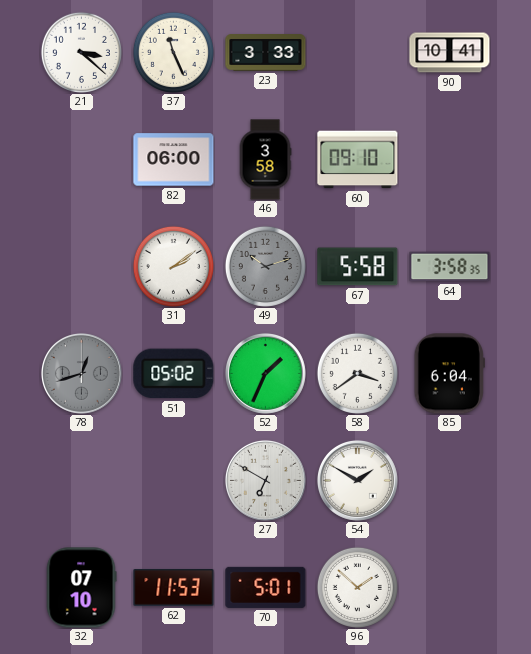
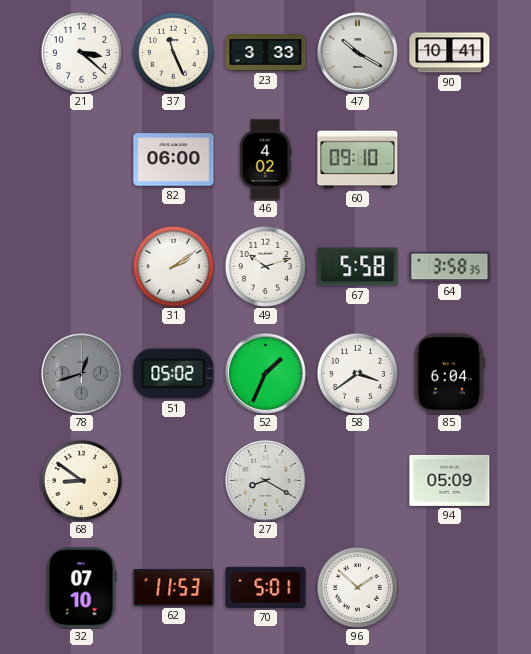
47: none -> 10:20
46: 3:58 -> 4:02
49 dial: grey -> white
68: none -> 8:51
27: 6:50 -> 8:20
54: 1:50 -> none
94: none -> 05:09
